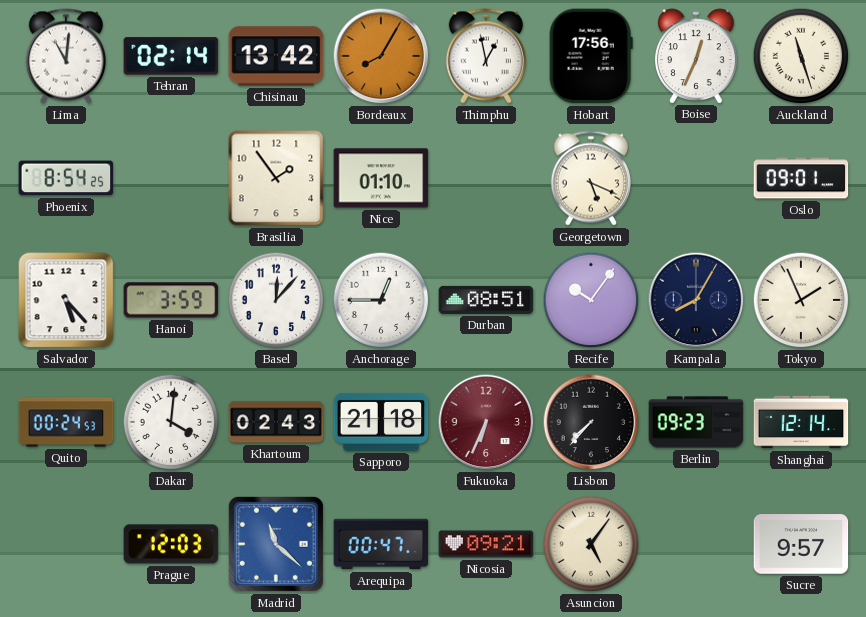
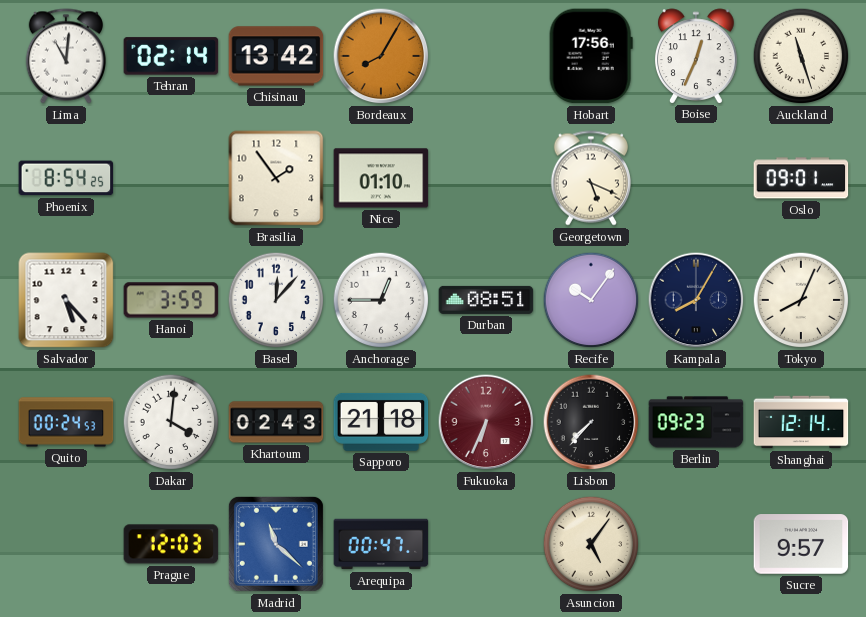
Thimphu: 12:58 -> none
Tokyo: 1:56 -> 8:04
Nicosia: 09:21 -> none
